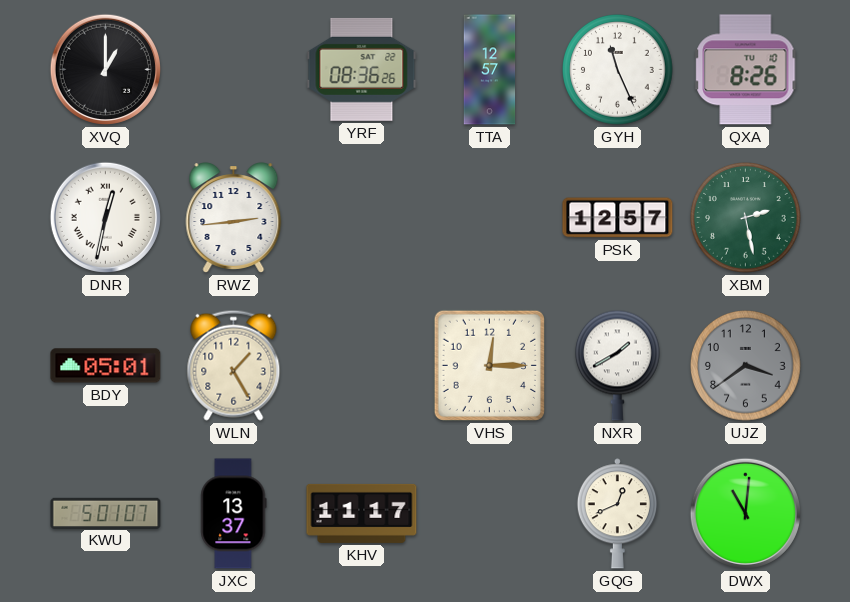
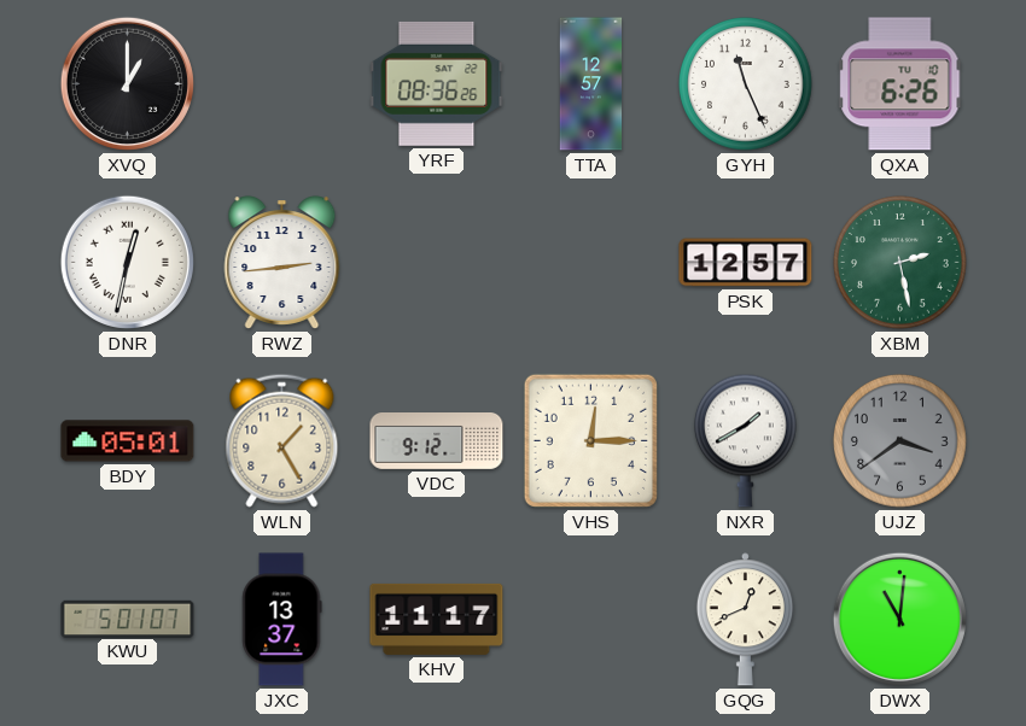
QXA: 8:26 -> 6:26
VDC: none -> 9:12
